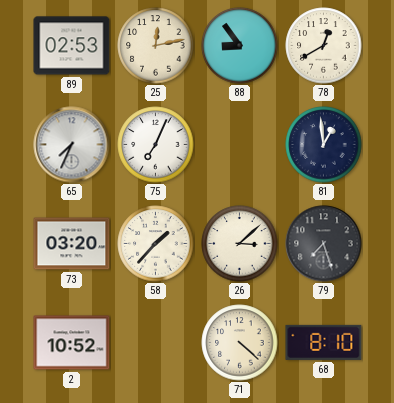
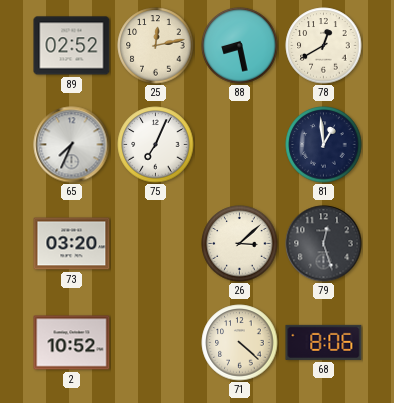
89: 02:53 -> 02:52
88: 8:54 -> 8:28
58: 1:37 -> none
79: 7:27 -> 12:27
68: 8:10 -> 8:06
